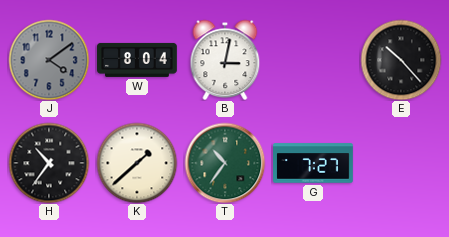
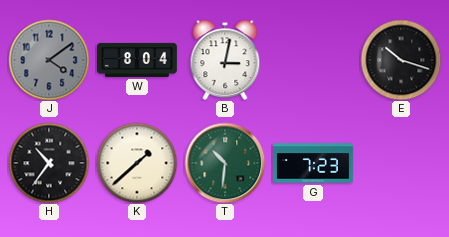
E: 10:23 -> 10:18
T: 10:36 -> 10:31
G: 7:27 -> 7:23
